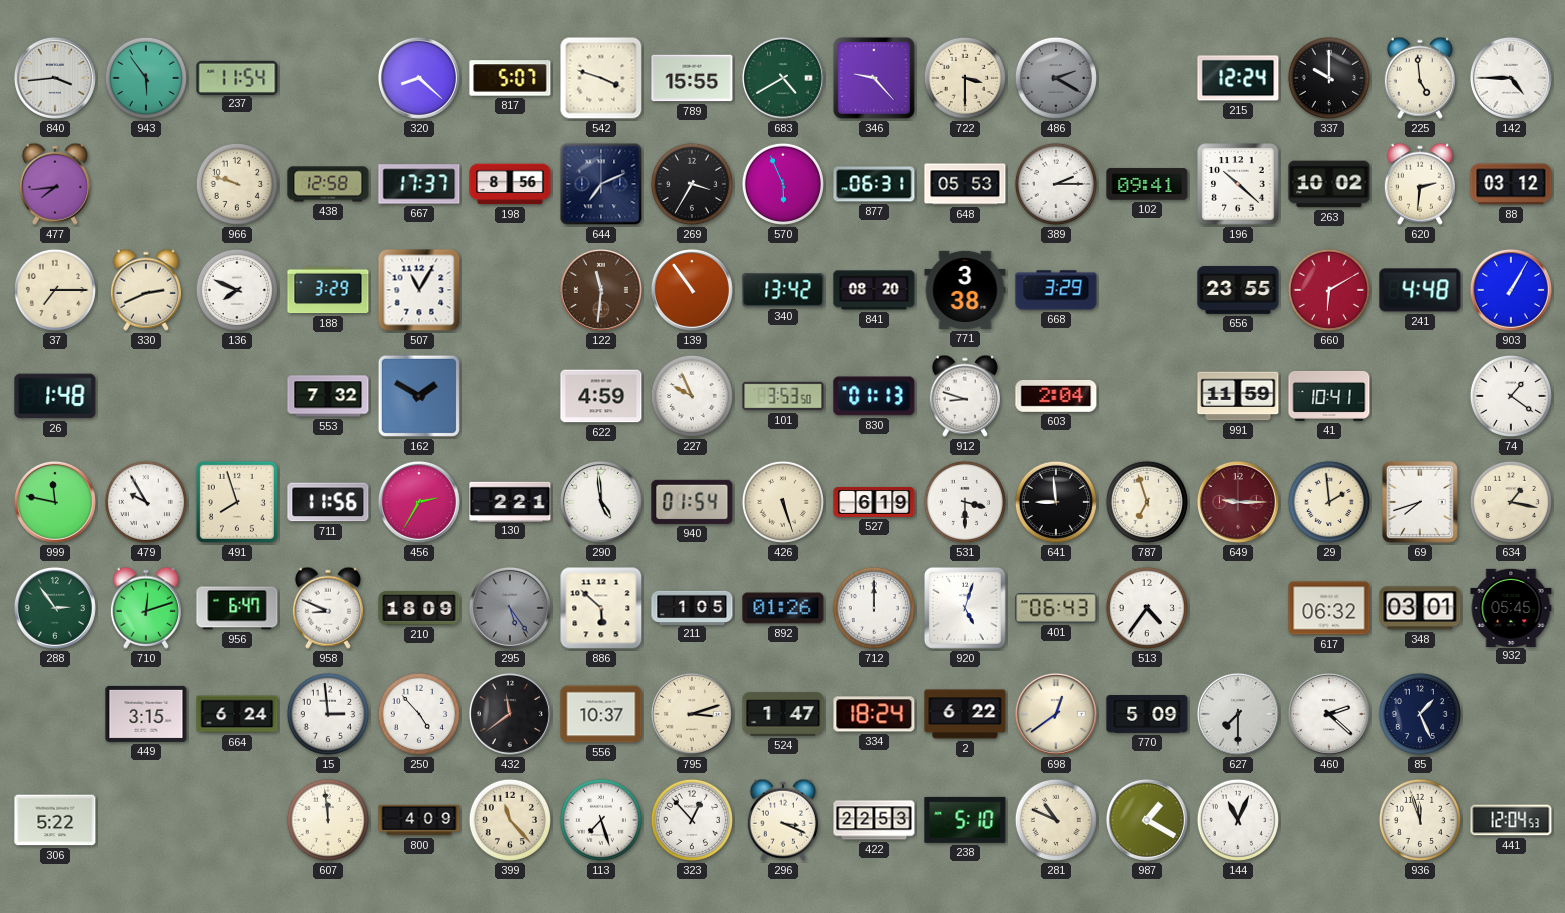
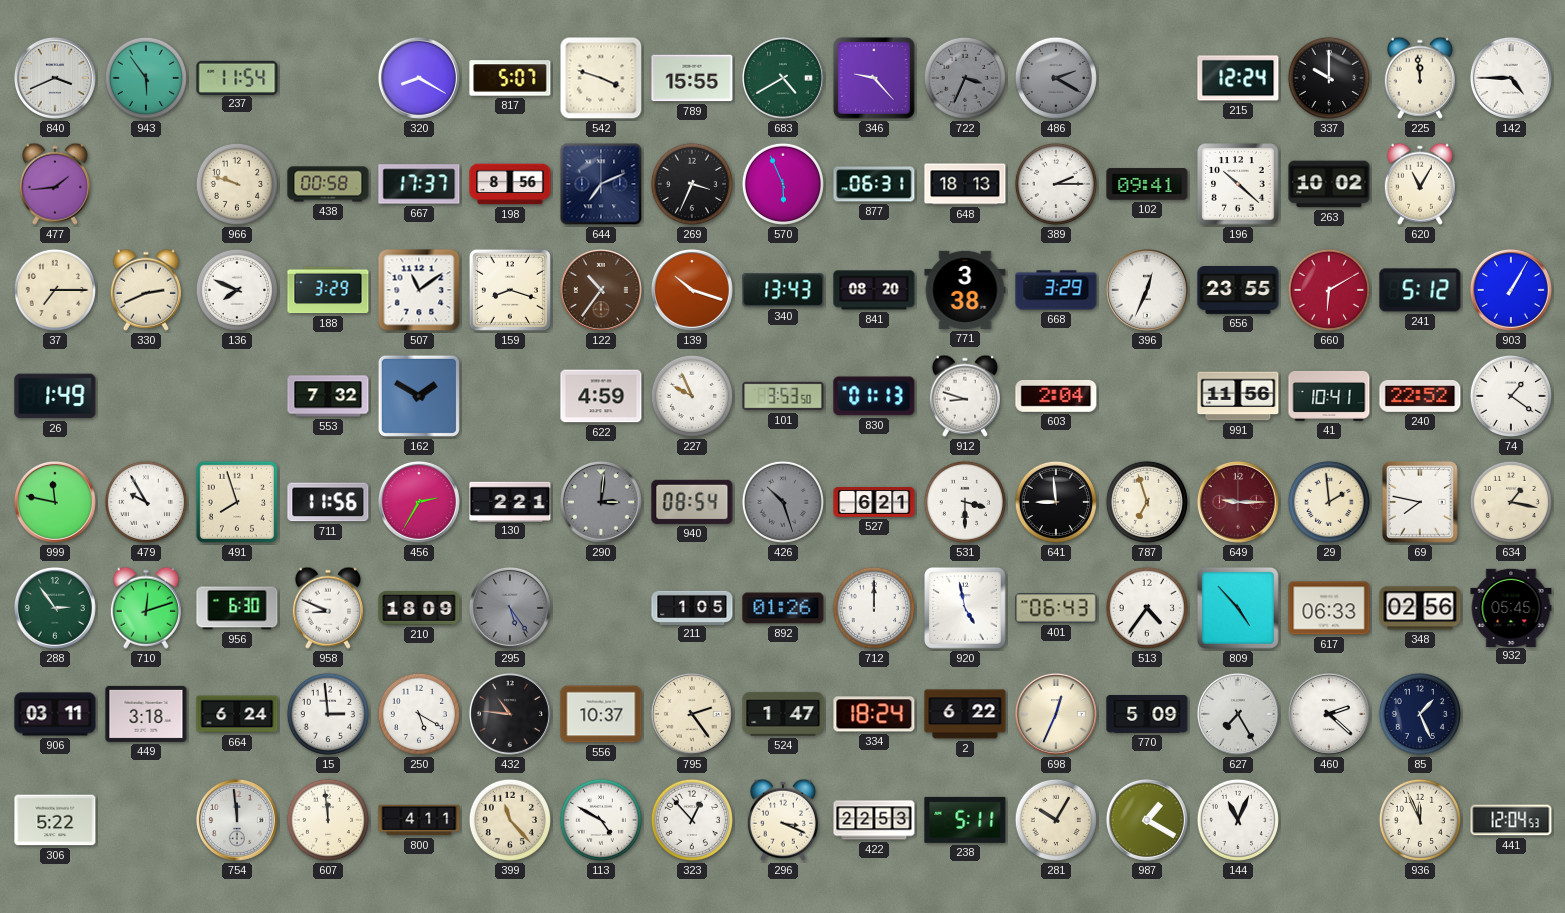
840: 3:44 -> 3:41
320: 8:22 -> 8:20
722: 3:30 -> 3:34
722 dial: cream -> grey
225: 4:59 -> 11:59
477: 7:44 -> 1:44
438: 12:58 -> 00:58
269: 3:35 -> 3:34
648: 05:53 -> 18:13
620: 2:31 -> 11:05
88: 03:12 -> none
507: 11:05 -> 11:09
159: none -> 8:18
122: 11:31 -> 10:36
139: 10:54 -> 10:18
340: 13:42 -> 13:43
396: none -> 12:34
241: 4:48 -> 5:12
26: 1:48 -> 1:49
991: 11:59 -> 11:56
240: none -> 22:52
290: 4:59 -> 3:01
290 dial: white -> grey
940: 01:54 -> 08:54
426: 5:27 -> 10:27
426 dial: cream -> grey
527: 6:19 -> 6:21
69: 7:42 -> 7:47
956: 6:47 -> 6:30
886: 5:52 -> none
920: 5:03 -> 4:58
809: none -> 4:53
617: 06:32 -> 06:33
348: 03:01 -> 02:56
906: none -> 03:11
449: 3:15 -> 3:18
250: 4:53 -> 5:20
432: 11:39 -> 10:46
795: 3:12 -> 2:24
698: 12:39 -> 12:34
627: 7:30 -> 7:25
754: none -> 11:59
800: 4:09 -> 4:11
113: 7:27 -> 4:50
238: 5:10 -> 5:11
281: 10:49 -> 10:05
936: 11:57 -> 11:56
